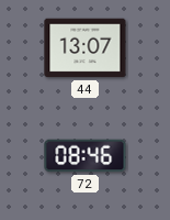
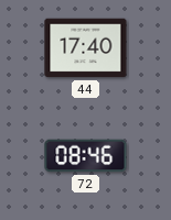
44: 13:07 -> 17:40
